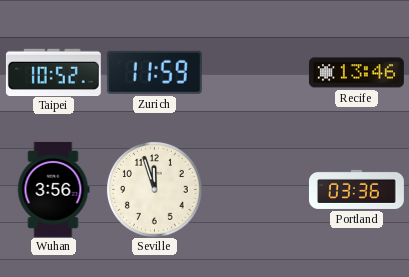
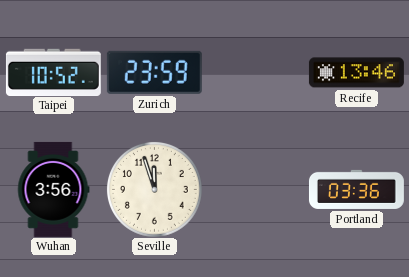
Zurich: 11:59 -> 23:59
